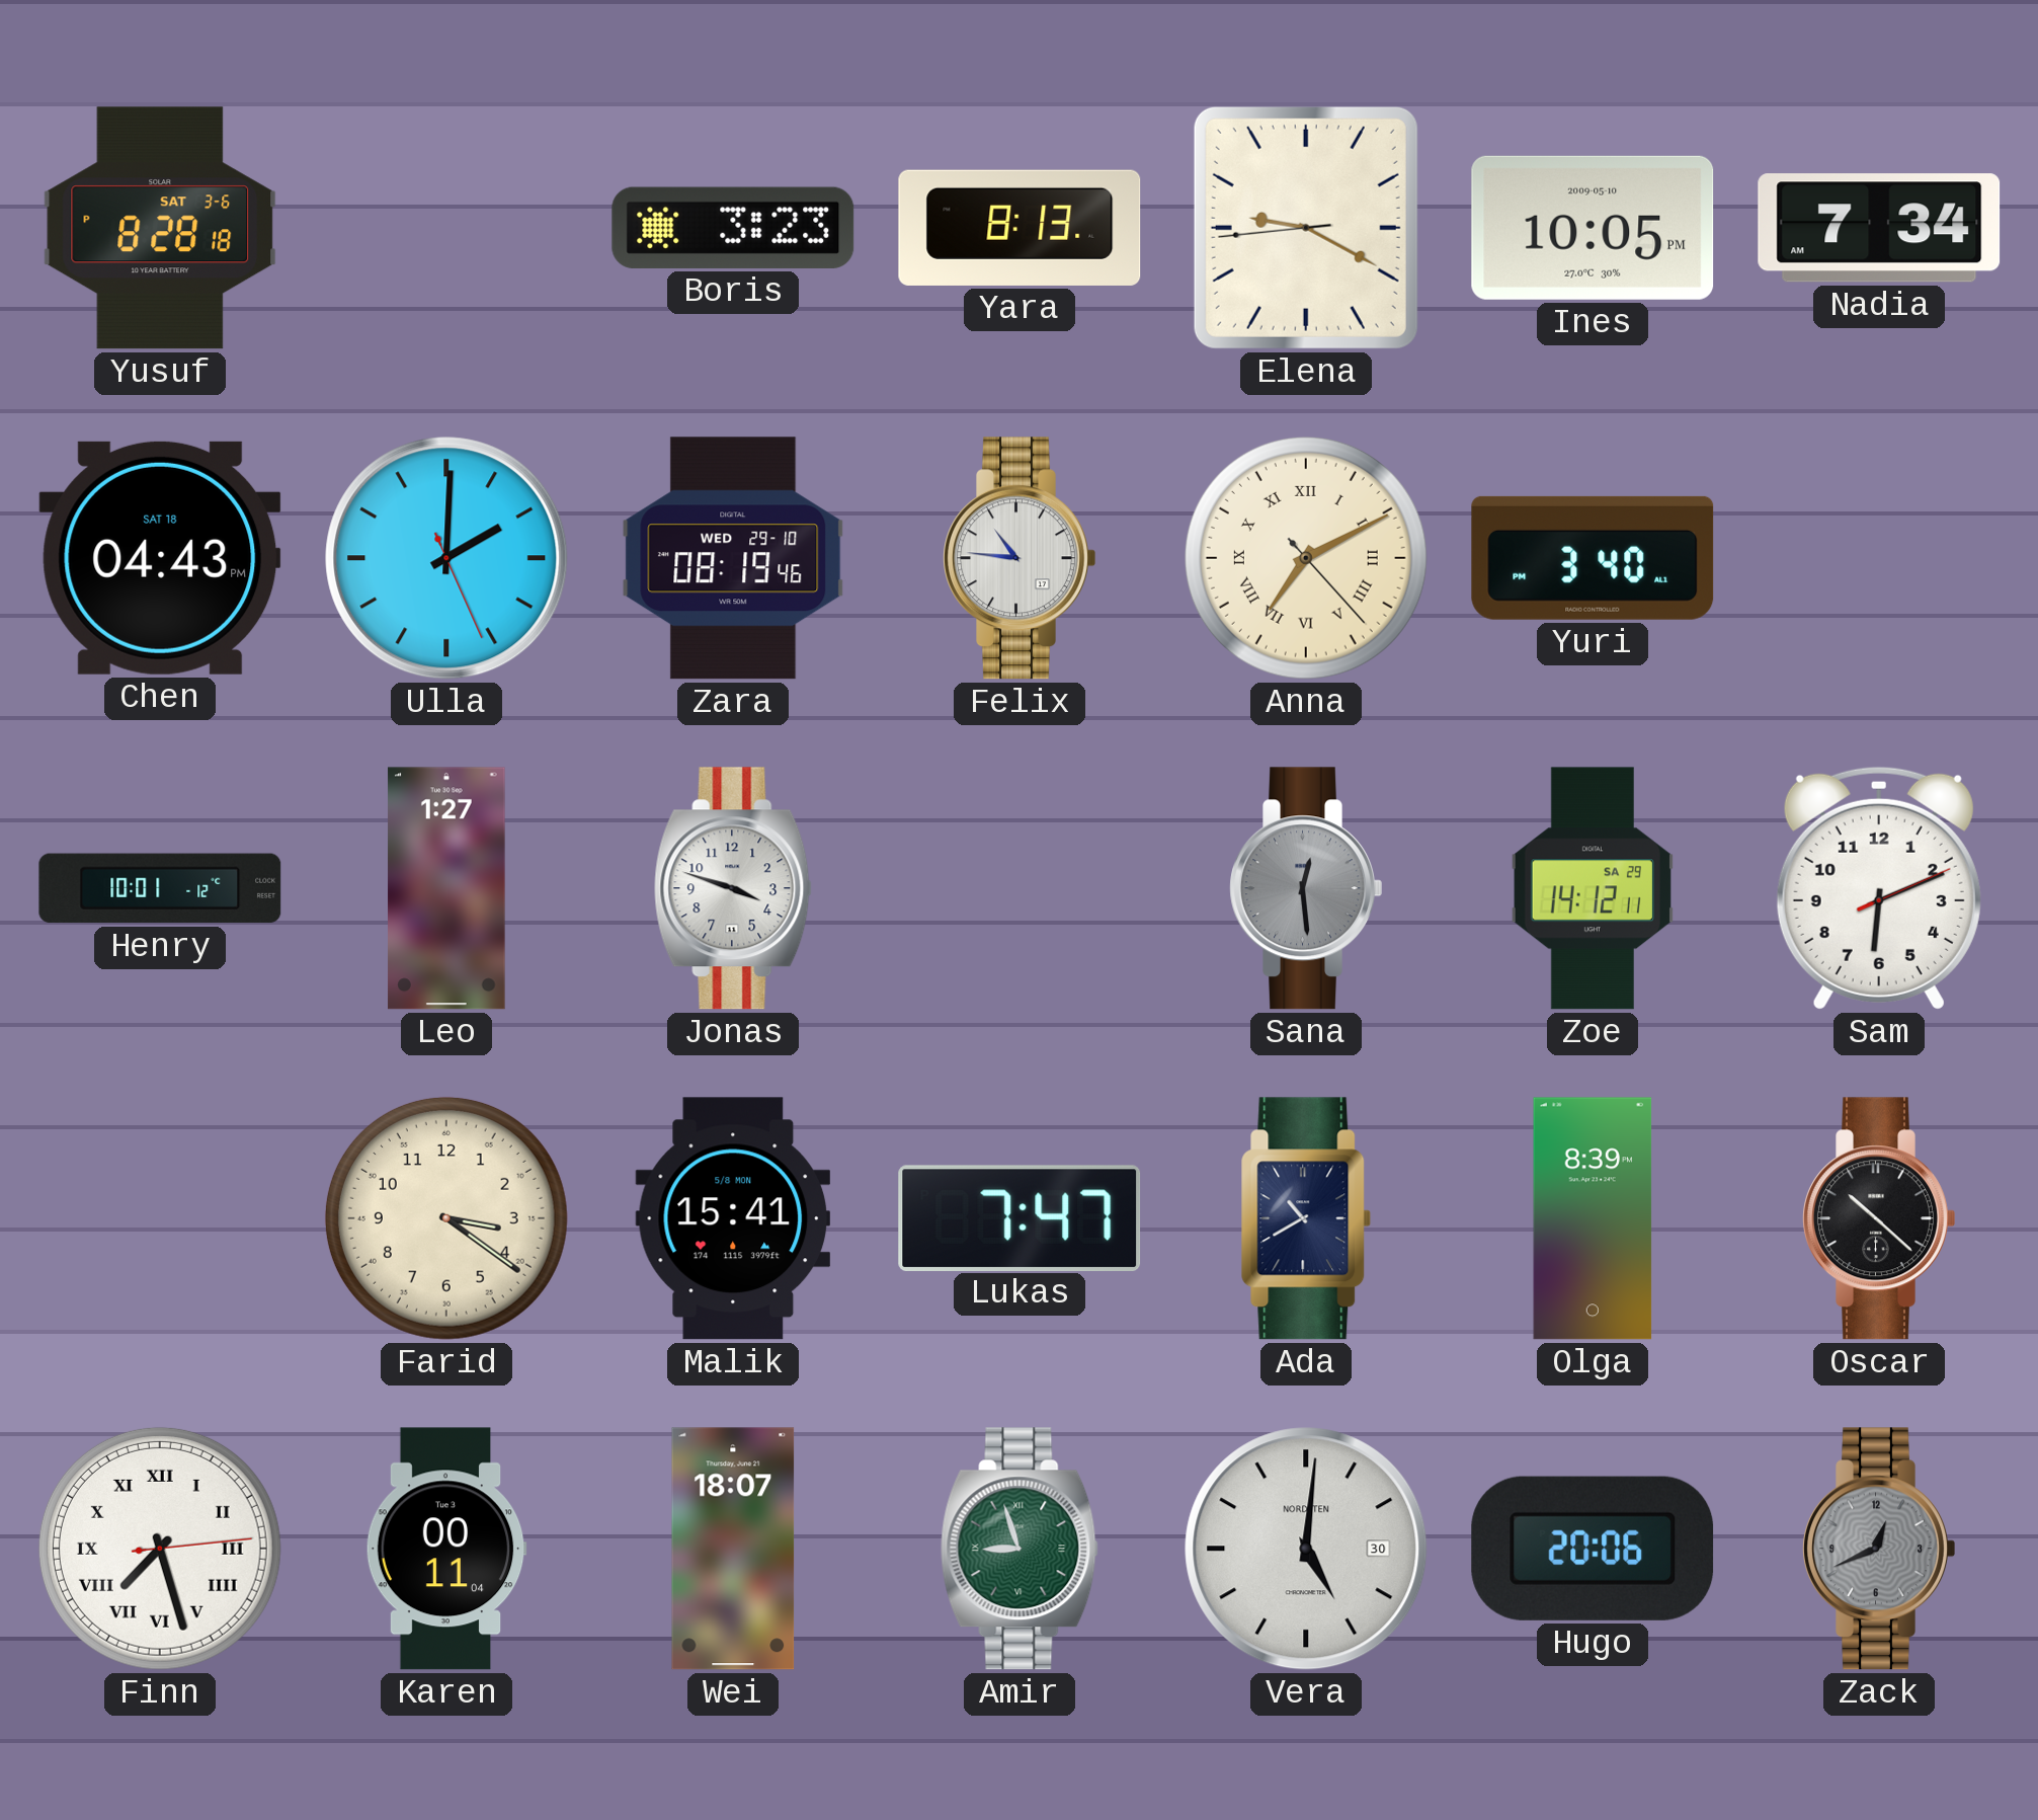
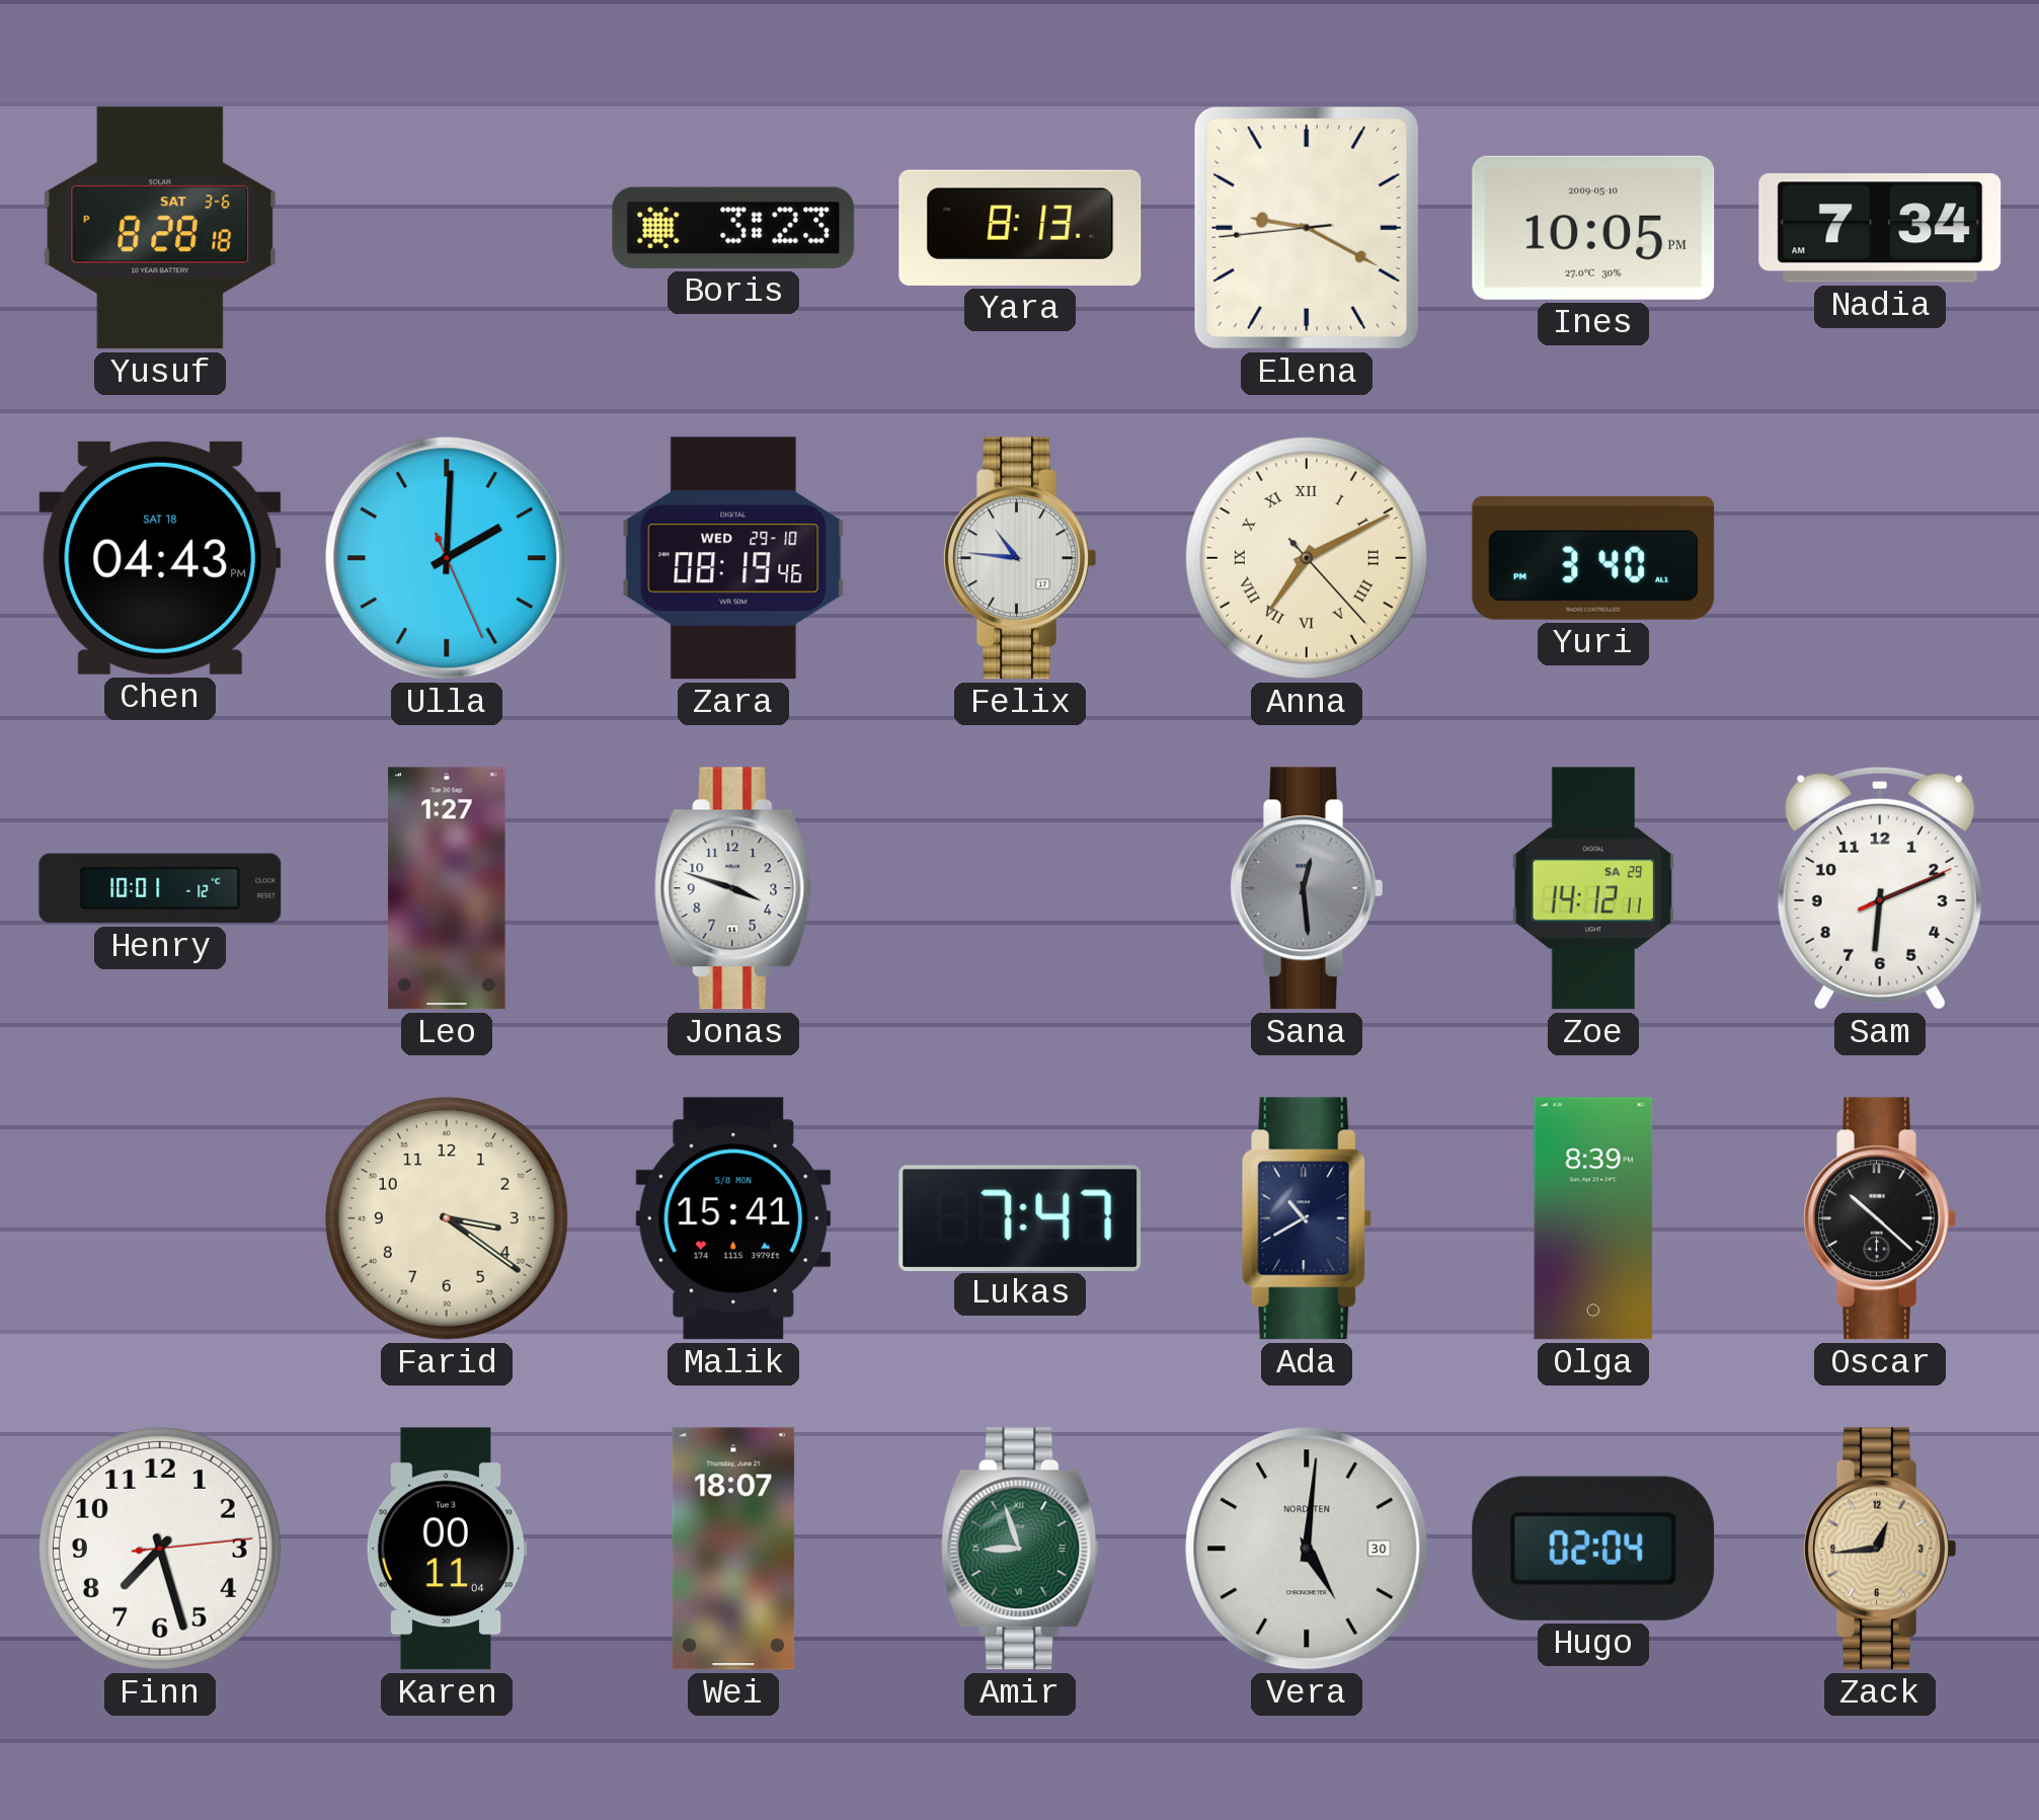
Finn numerals: Roman -> Arabic
Hugo: 20:06 -> 02:04
Zack: 12:41 -> 12:44
Zack dial: grey -> champagne
